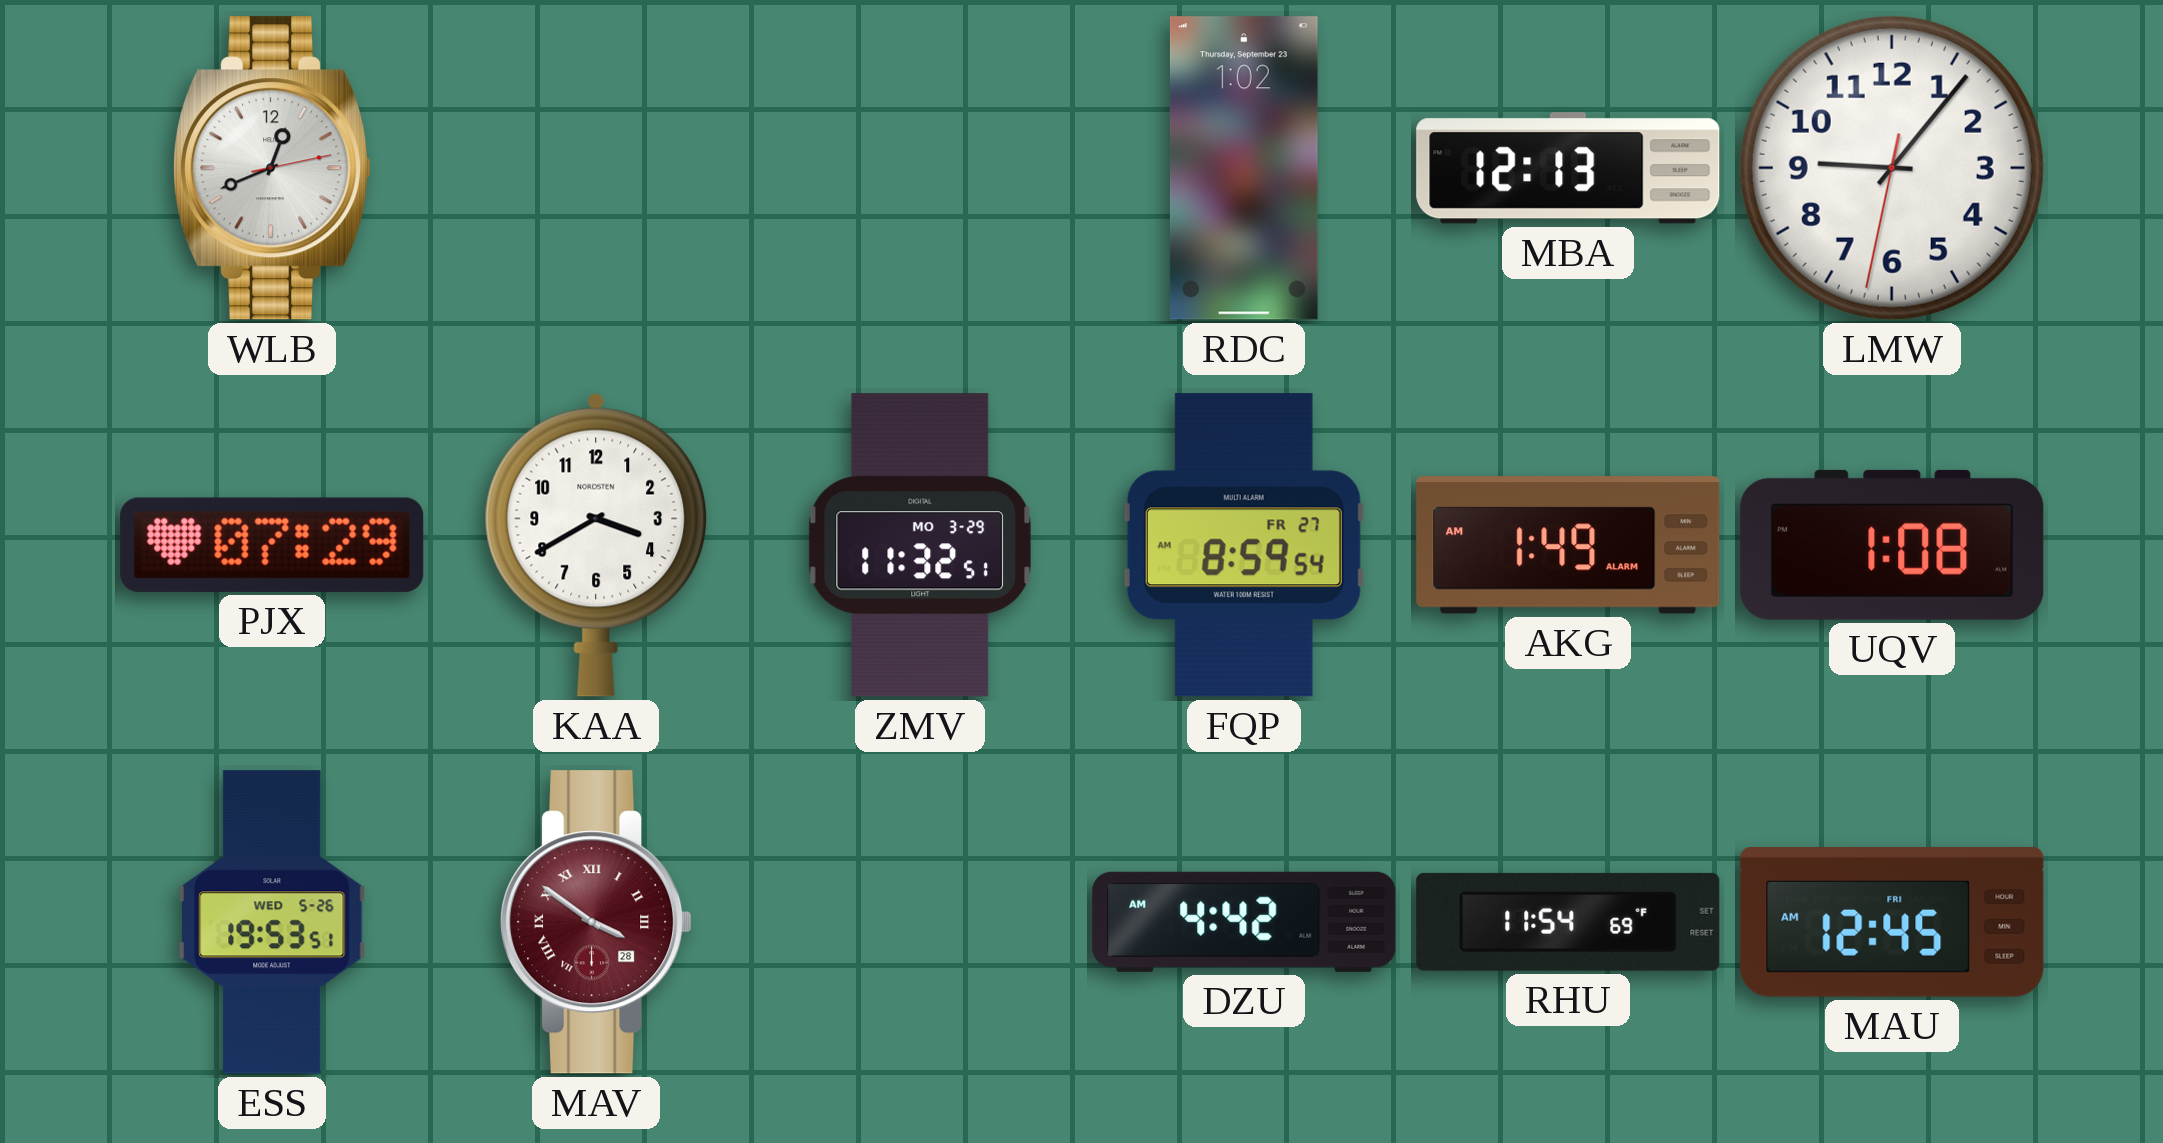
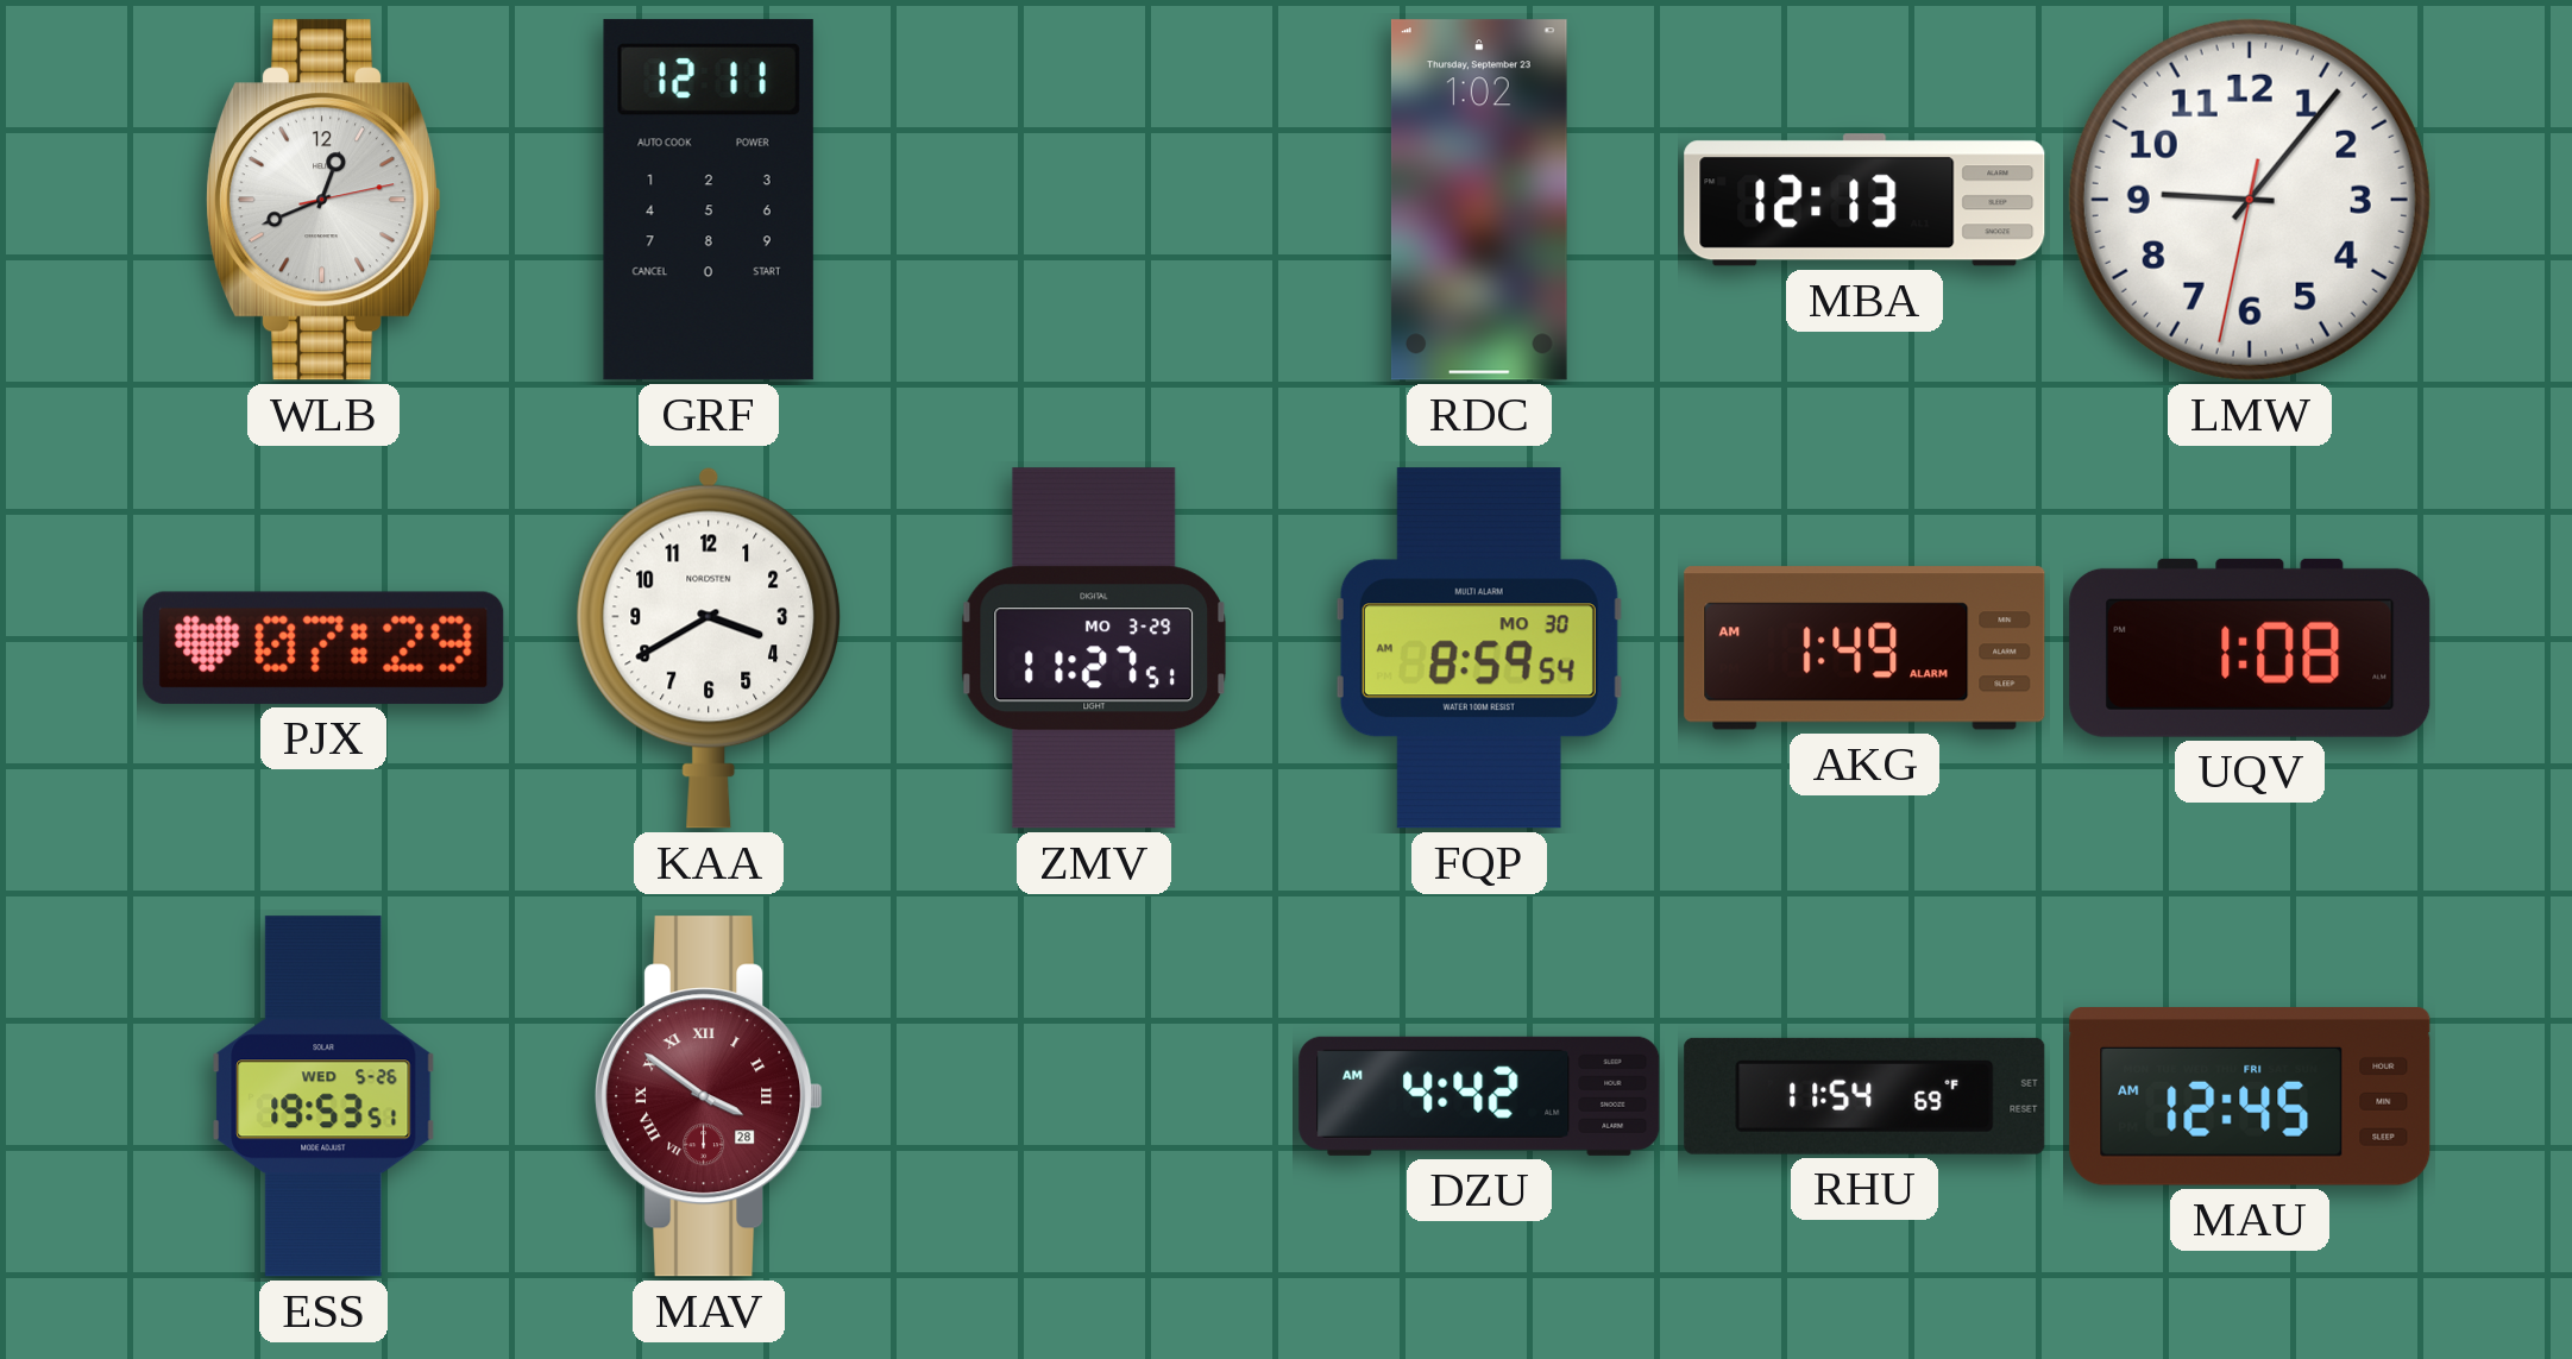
GRF: none -> 12:11
ZMV: 11:32 -> 11:27
FQP date: FR 27 -> MO 30
